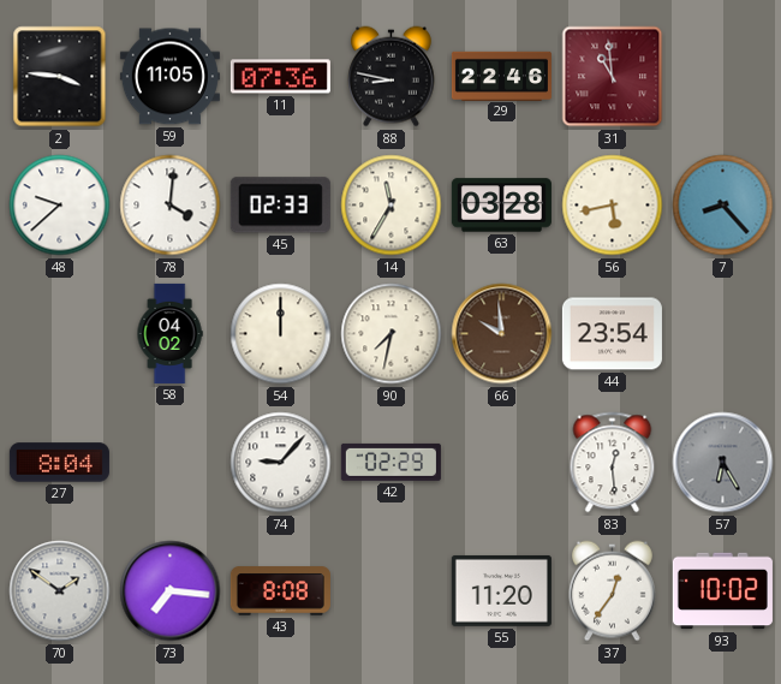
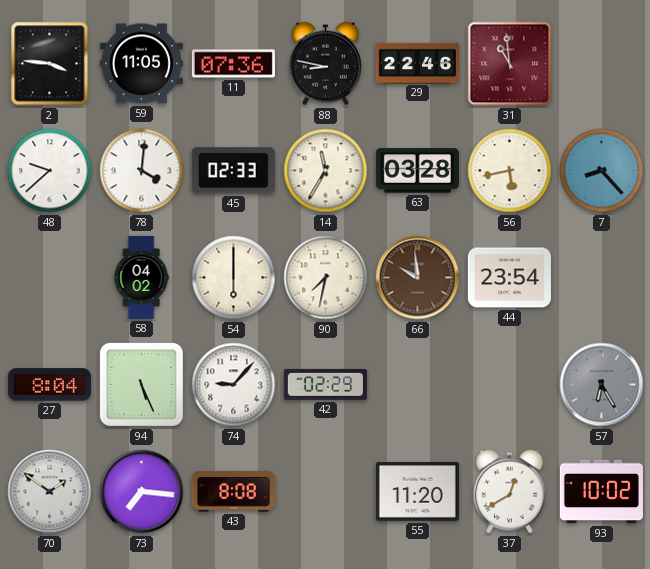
54: 12:00 -> 6:00
94: none -> 5:26
83: 12:29 -> none
37: 12:36 -> 12:40
